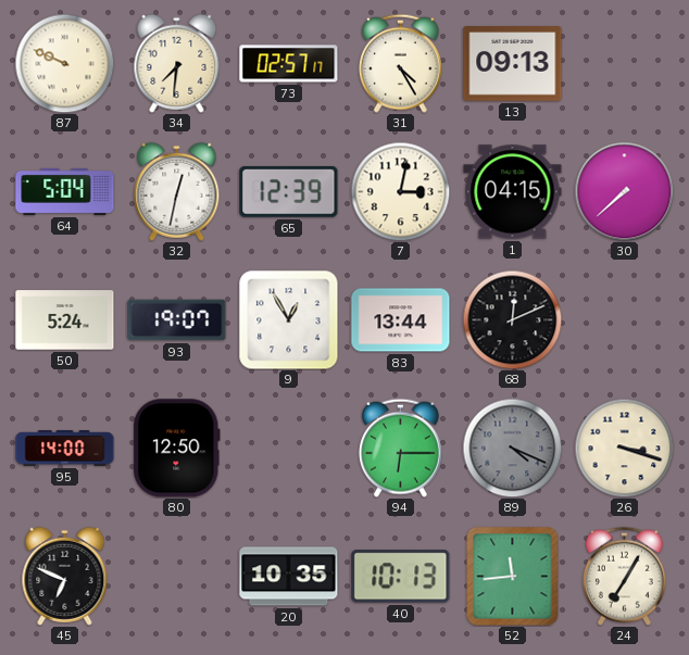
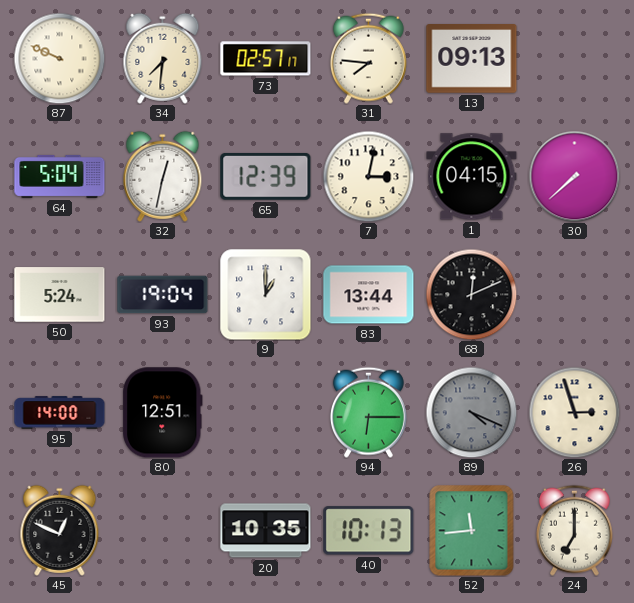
31: 4:25 -> 7:46
93: 19:07 -> 19:04
9: 12:55 -> 1:00
80: 12:50 -> 12:51
26: 3:18 -> 2:57
45: 6:49 -> 12:49
24: 7:05 -> 7:00
